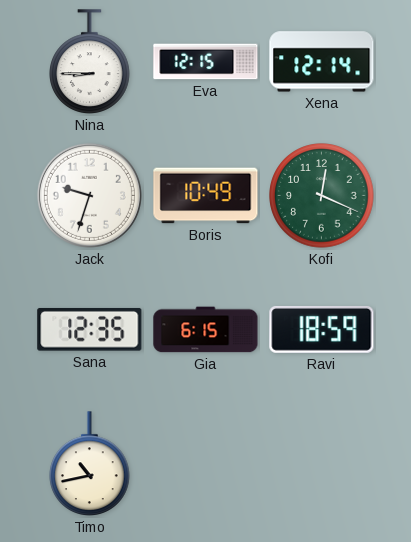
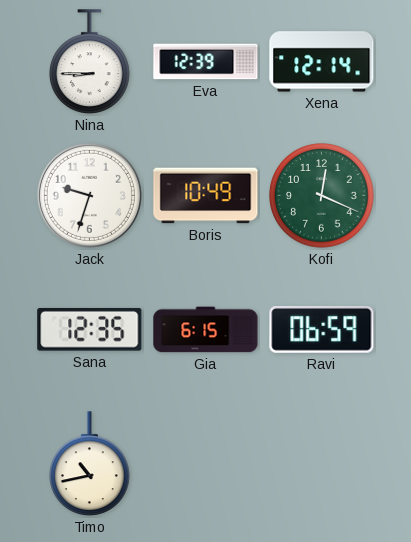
Eva: 12:15 -> 12:39
Ravi: 18:59 -> 06:59
